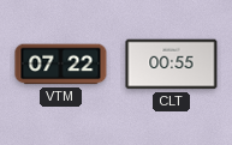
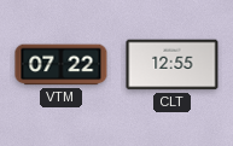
CLT: 00:55 -> 12:55
